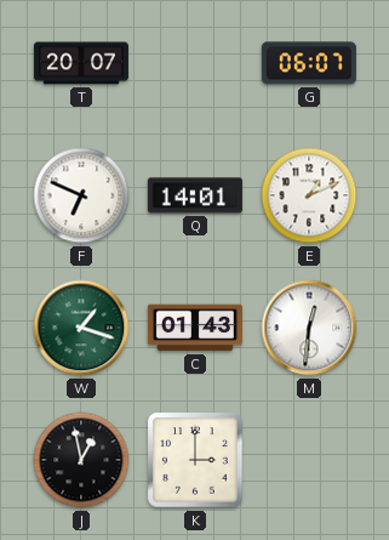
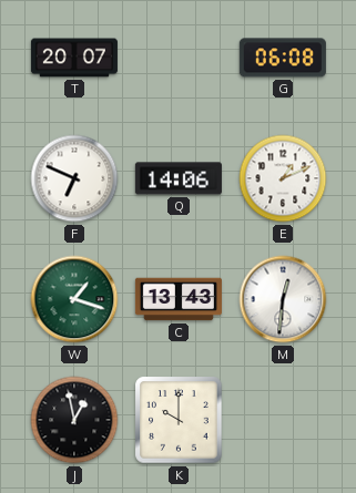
G: 06:07 -> 06:08
Q: 14:01 -> 14:06
C: 01:43 -> 13:43
K: 3:00 -> 10:00
